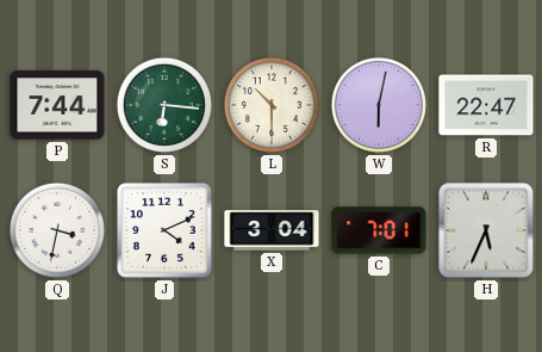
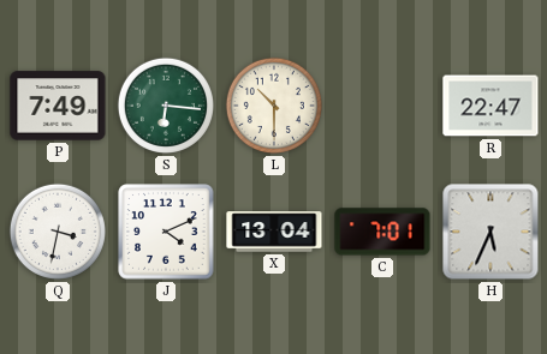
P: 7:44 -> 7:49
W: 6:02 -> none
X: 3:04 -> 13:04
